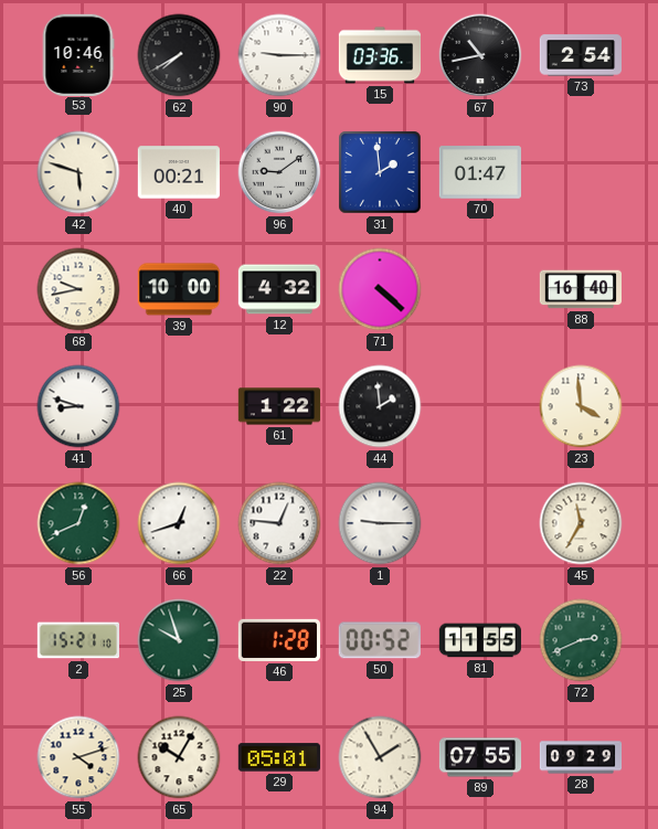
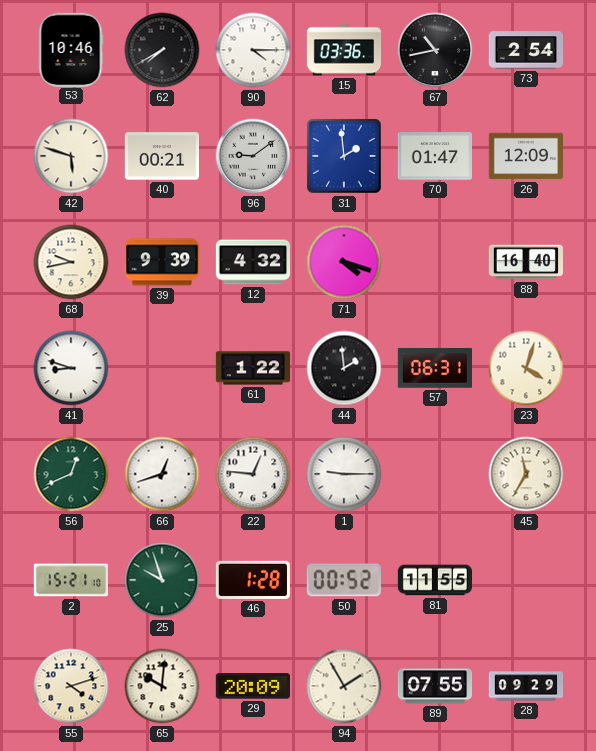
90: 9:15 -> 4:15
26: none -> 12:09
39: 10:00 -> 9:39
71: 4:22 -> 4:18
57: none -> 06:31
23: 3:59 -> 4:03
72: 2:41 -> none
65: 10:05 -> 10:01
29: 05:01 -> 20:09
